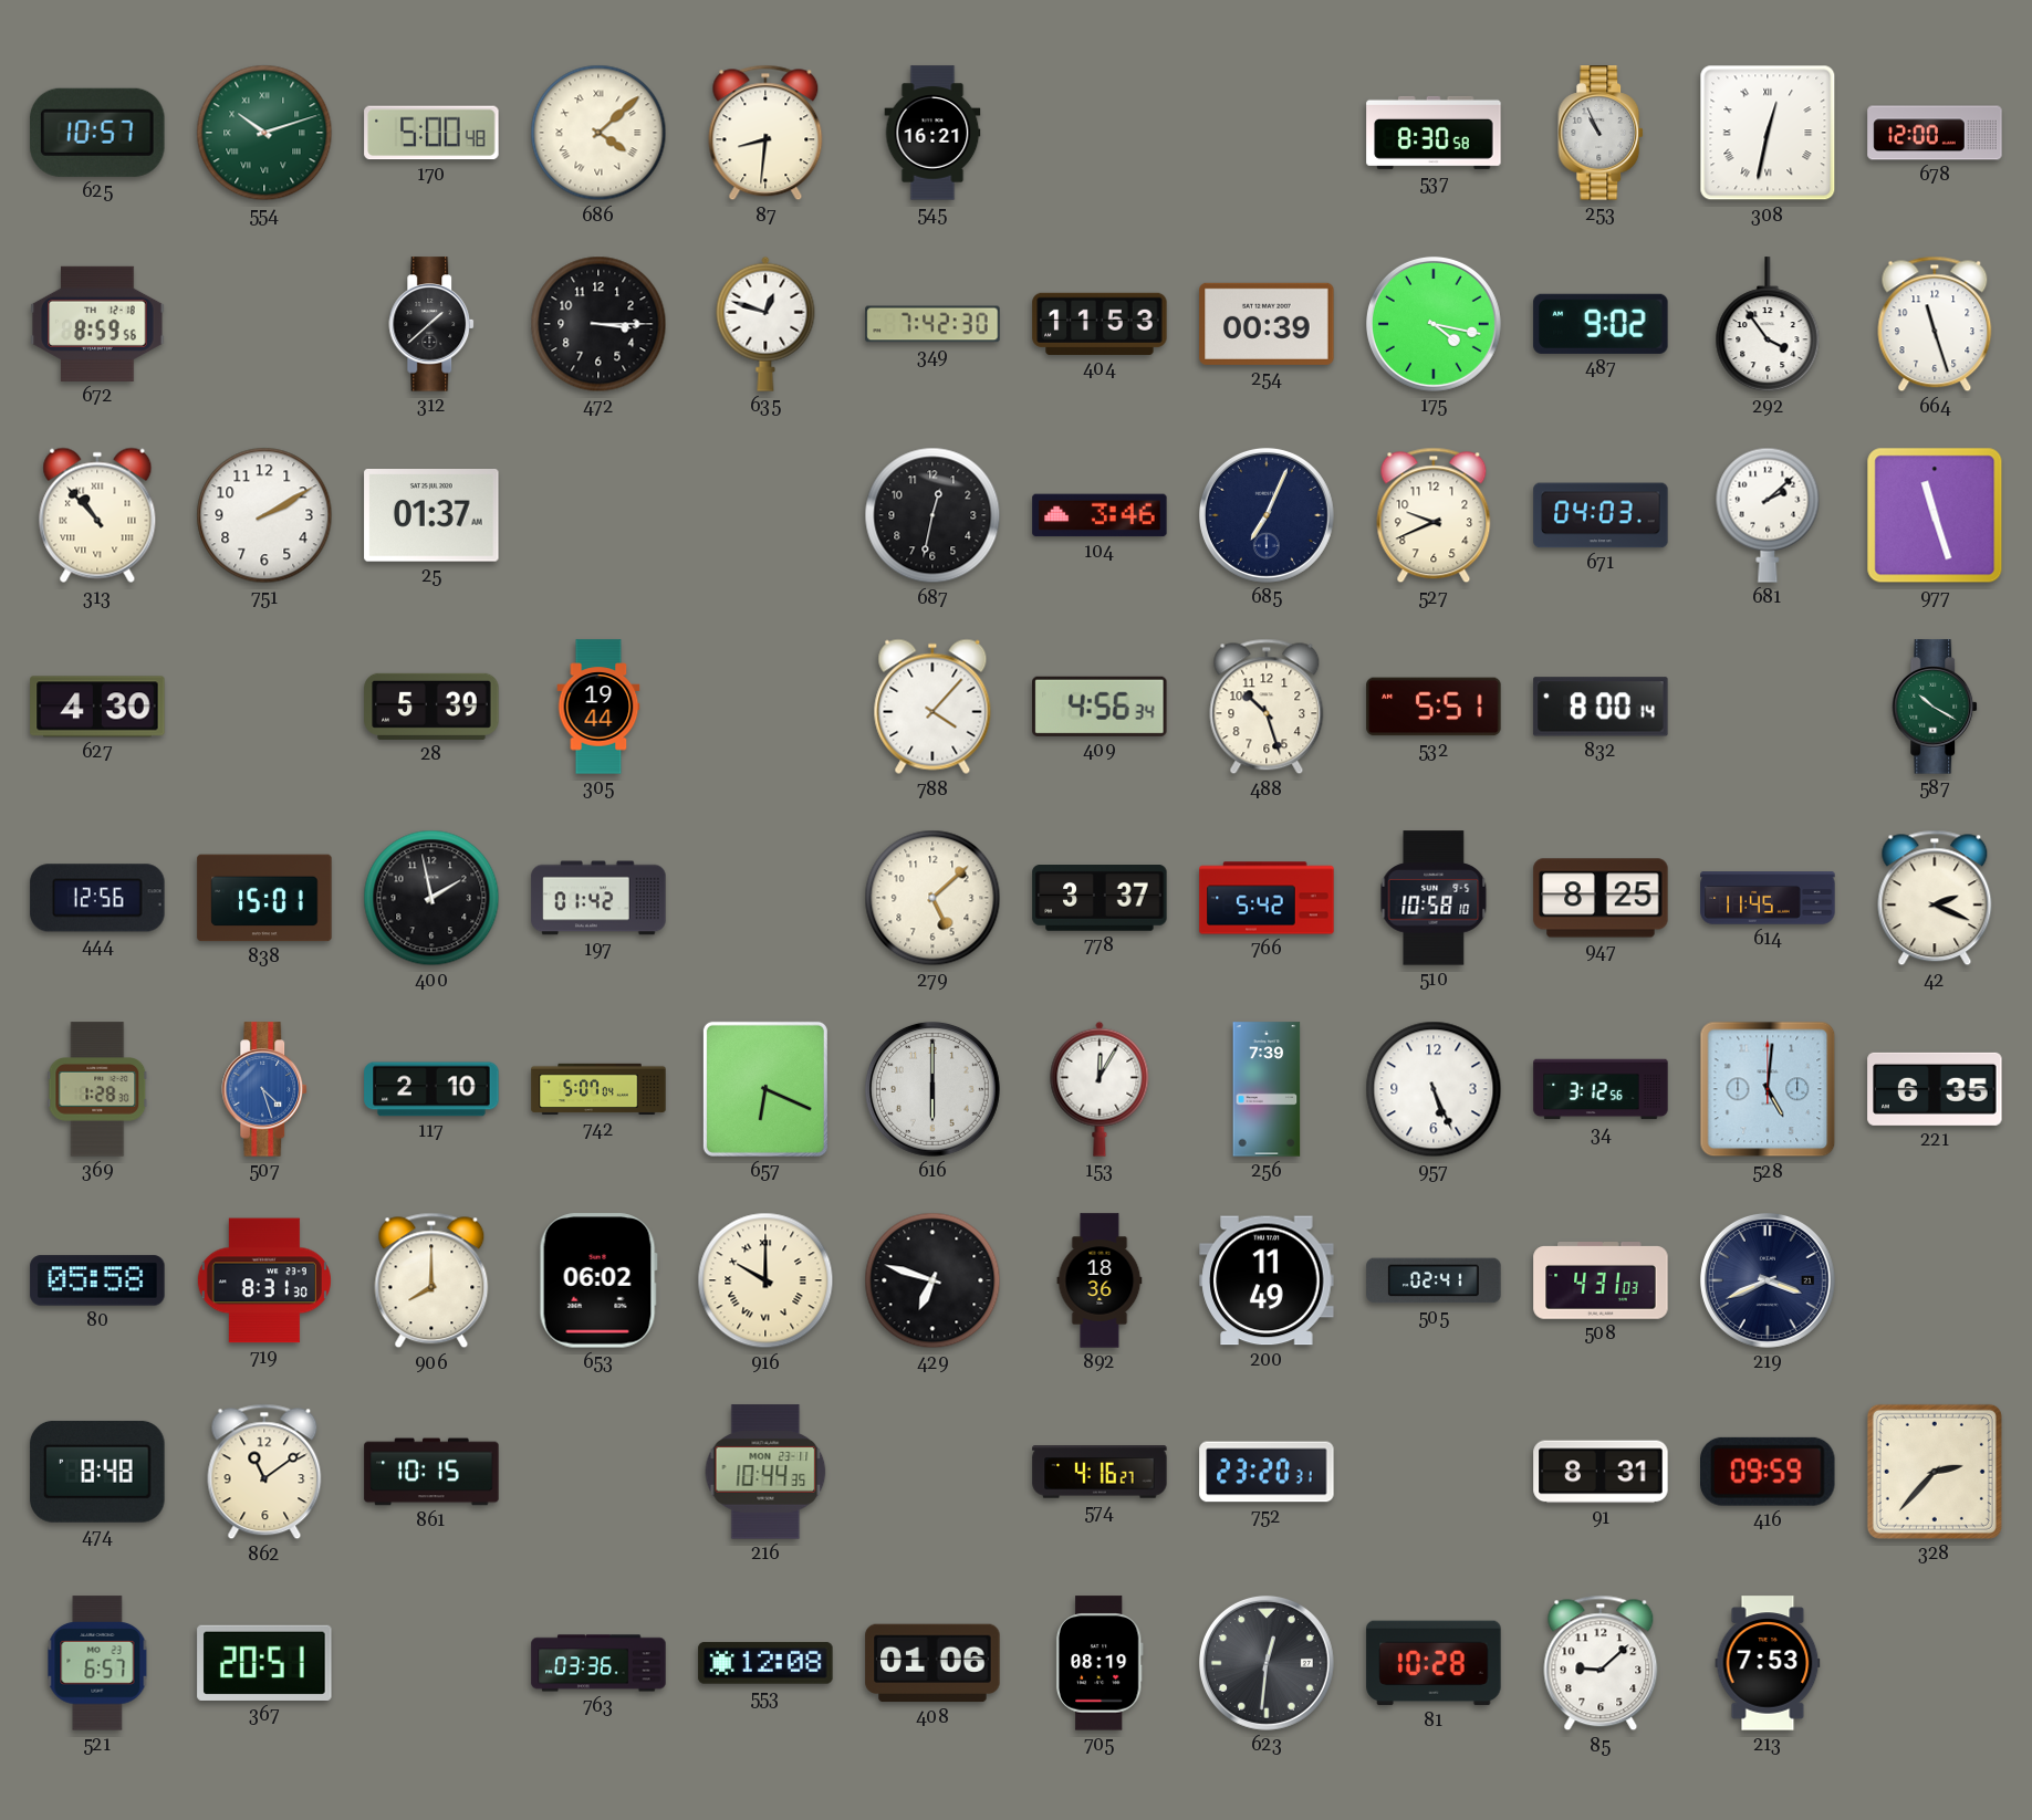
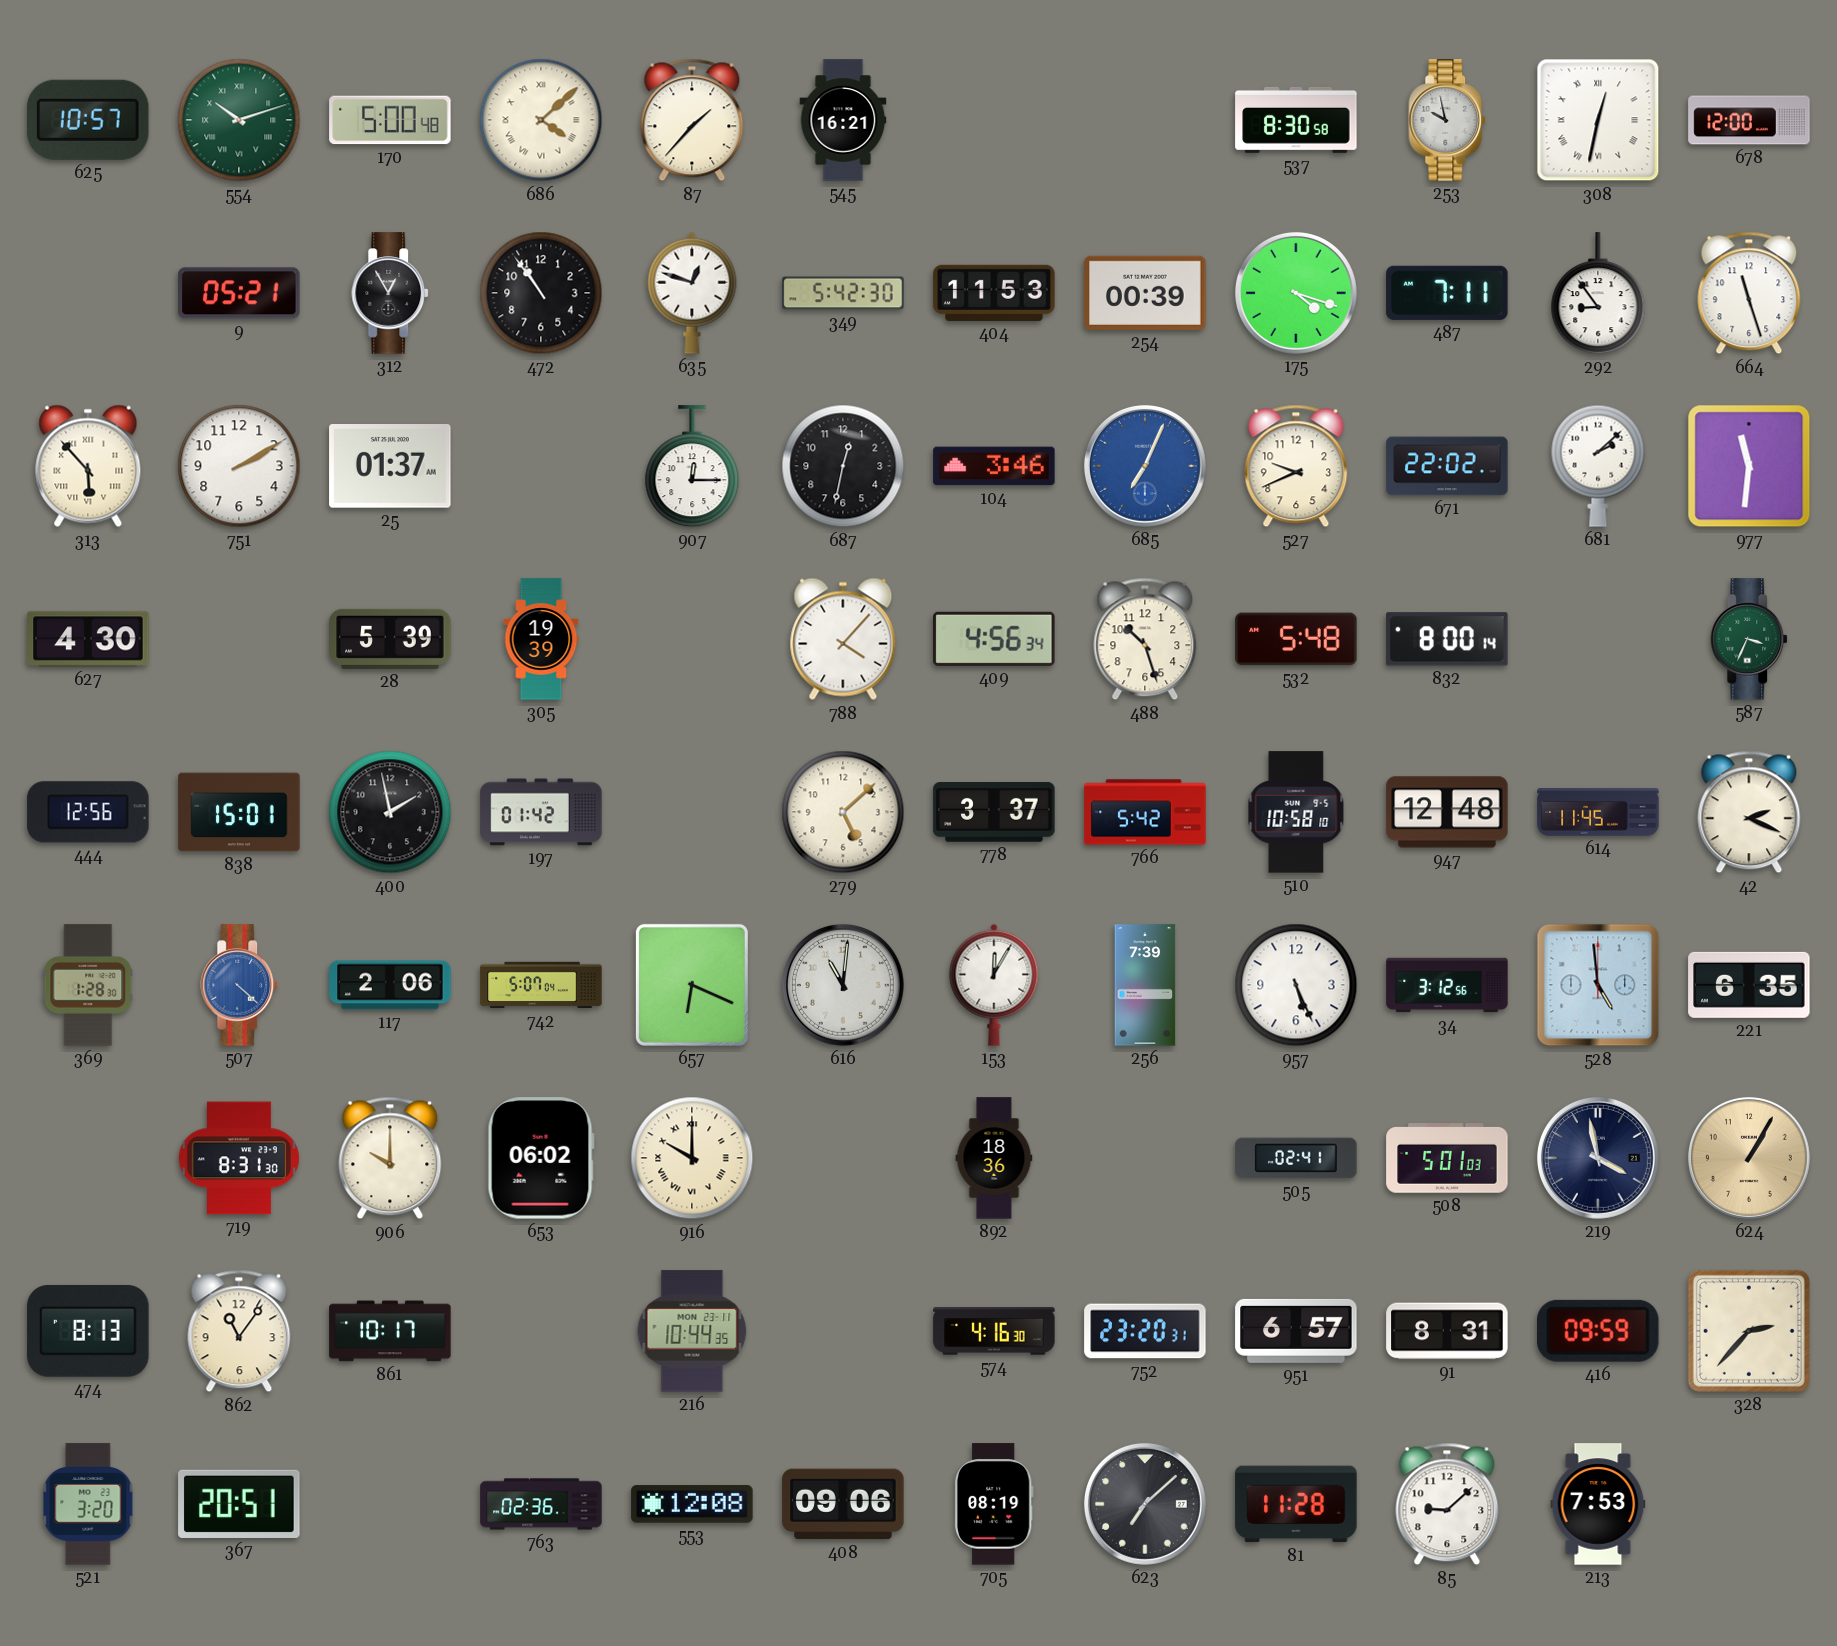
87: 8:31 -> 1:37
253: 10:56 -> 9:58
672: 8:59 -> none
9: none -> 05:21
312: 1:38 -> 12:55
472: 3:15 -> 10:54
349: 7:42 -> 5:42
175: 4:17 -> 4:18
487: 9:02 -> 7:11
292: 3:54 -> 8:54
313: 10:53 -> 5:53
907: none -> 12:15
685 dial: navy -> blue
671: 04:03 -> 22:02
977: 11:27 -> 11:31
305: 19:44 -> 19:39
532: 5:51 -> 5:48
587: 10:20 -> 3:34
947: 8:25 -> 12:48
507: 4:27 -> 4:22
117: 2:10 -> 2:06
616: 6:00 -> 11:01
528: 5:01 -> 4:59
80: 05:58 -> none
906: 8:00 -> 10:00
429: 6:48 -> none
200: 11:49 -> none
508: 4:31 -> 5:01
219: 3:41 -> 3:58
624: none -> 1:05
474: 8:48 -> 8:13
862: 11:09 -> 11:06
861: 10:15 -> 10:17
574: 4:16:27 -> 4:16:30
951: none -> 6:57
521: 6:57 -> 3:20
763: 03:36 -> 02:36
408: 01:06 -> 09:06
623: 12:31 -> 7:08
81: 10:28 -> 11:28
